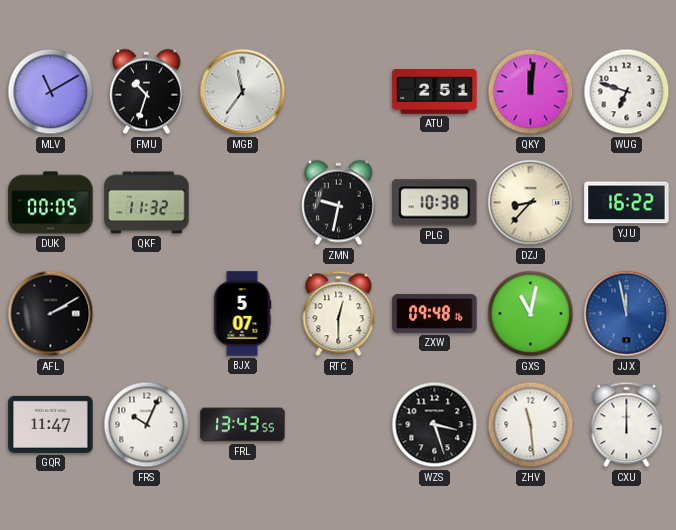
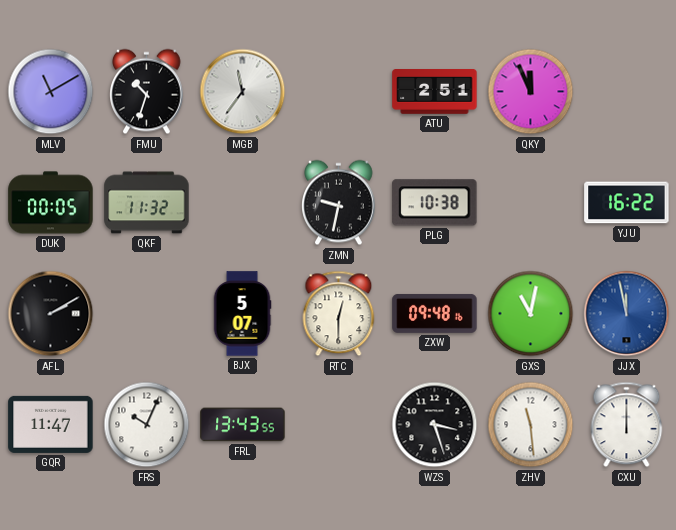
QKY: 12:01 -> 11:56
WUG: 6:48 -> none
DZJ: 8:37 -> none
